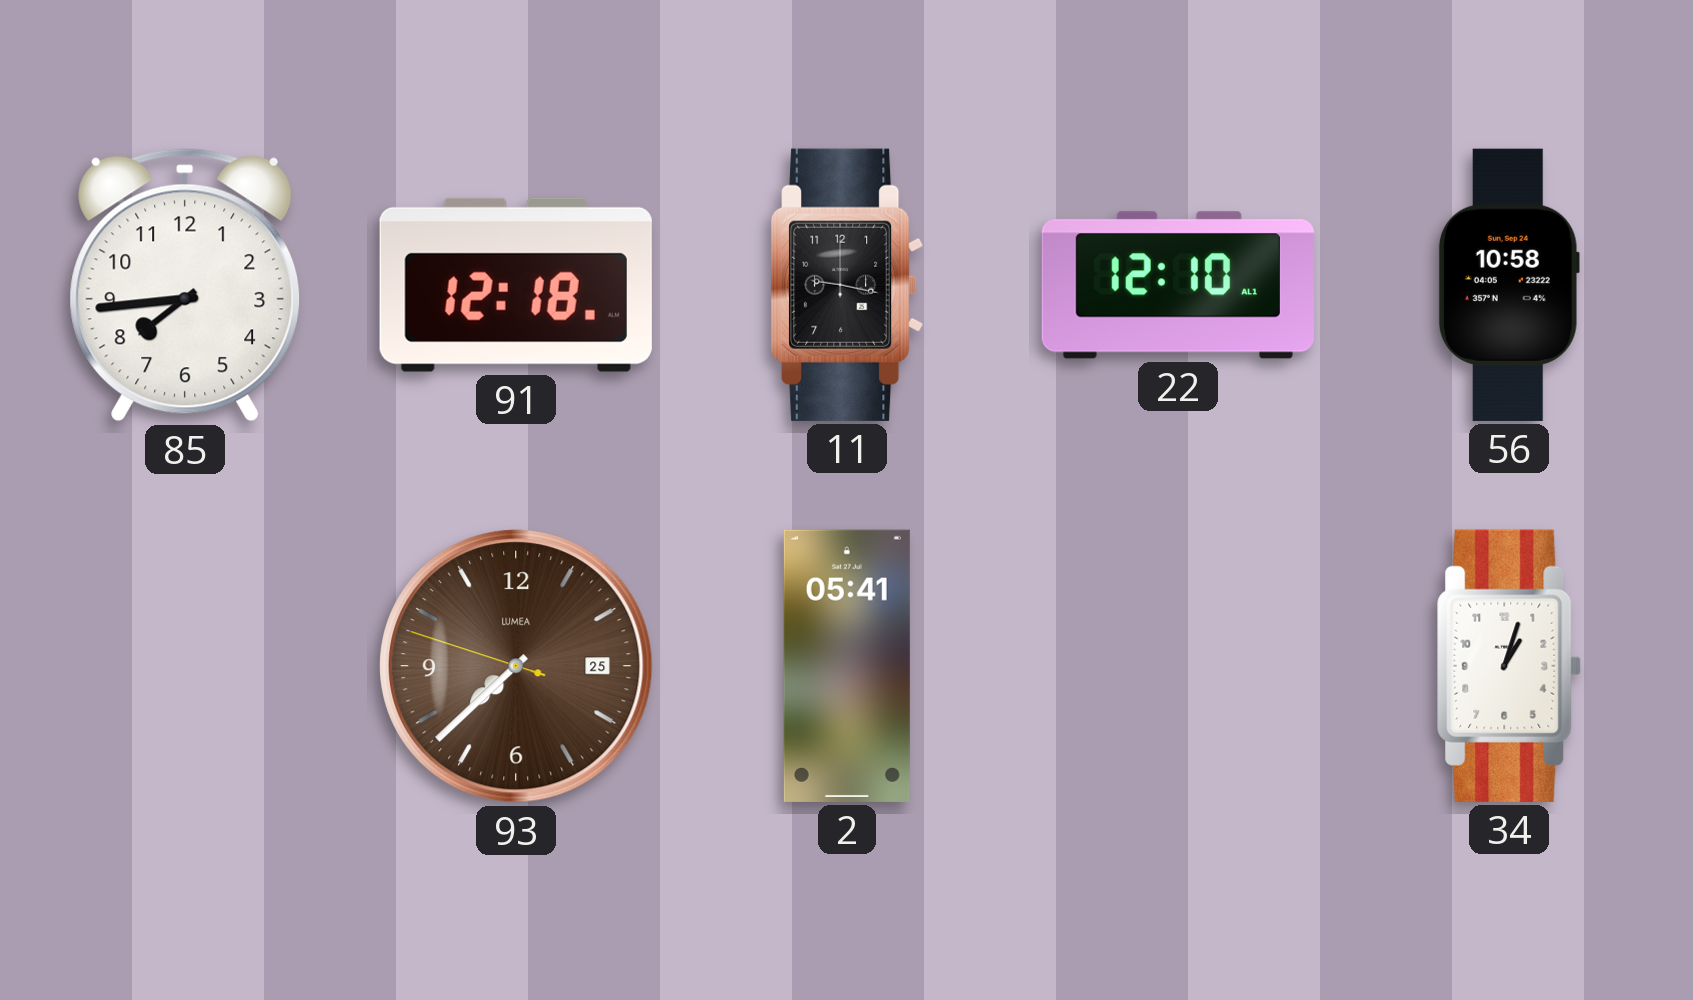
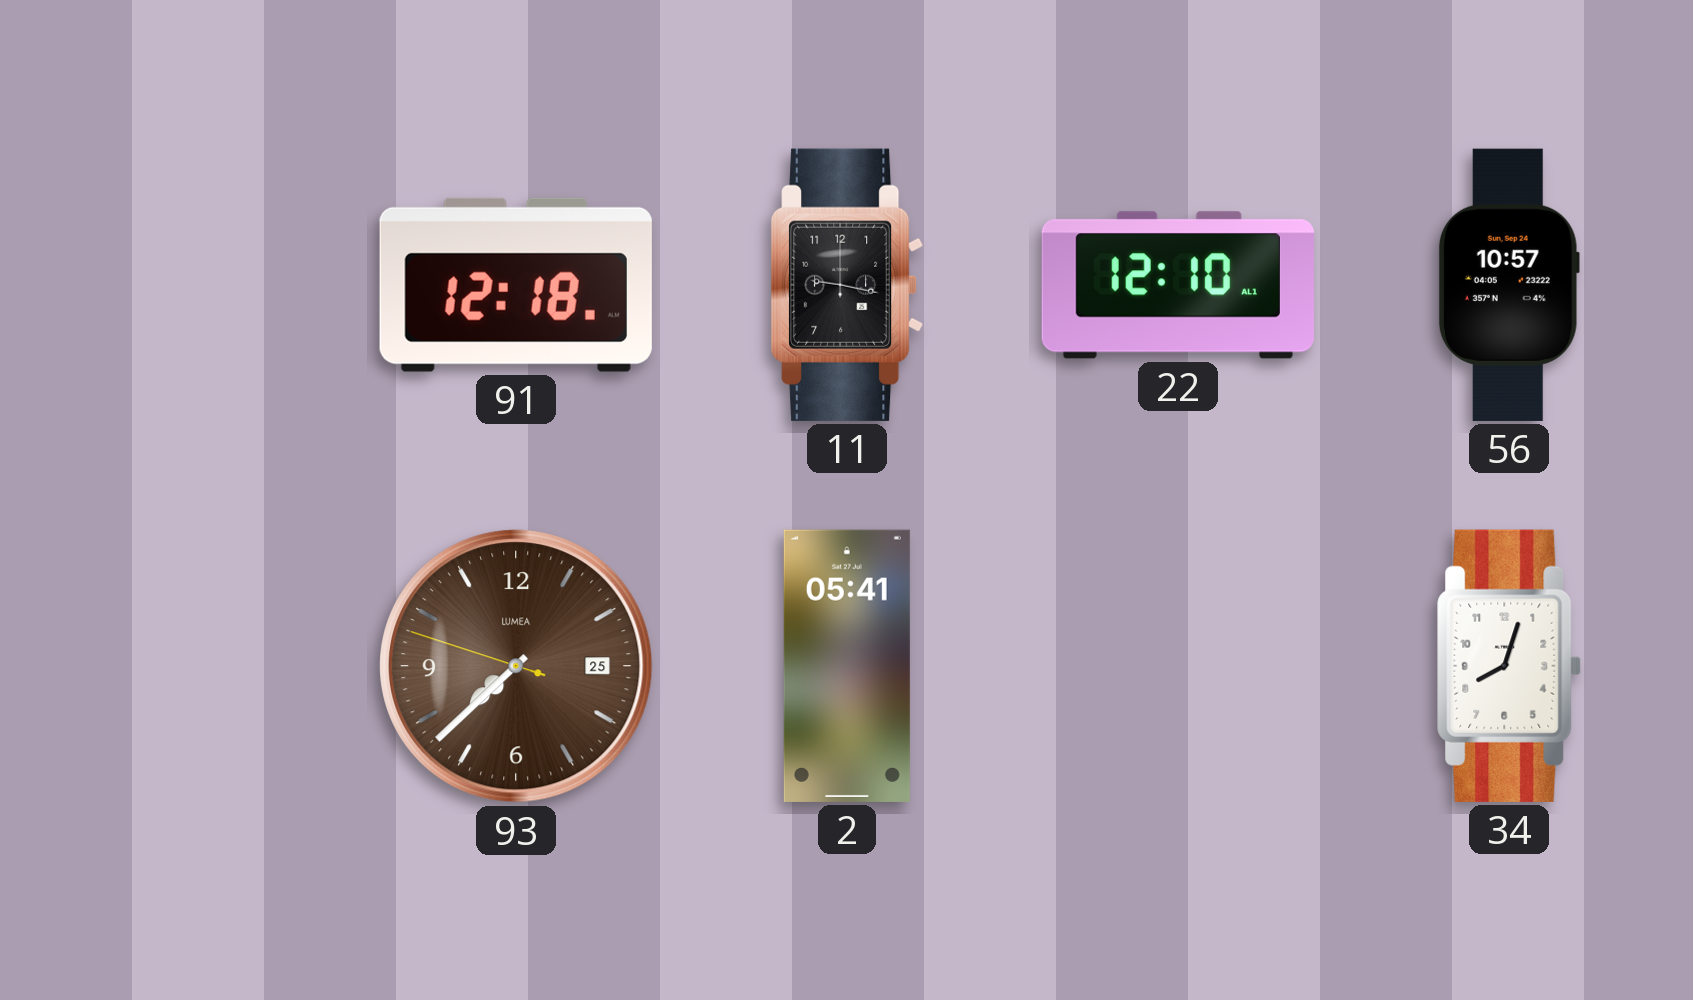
85: 7:44 -> none
56: 10:58 -> 10:57
34: 1:03 -> 8:03
